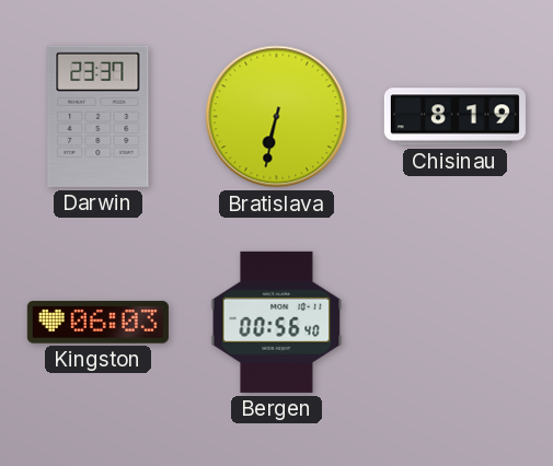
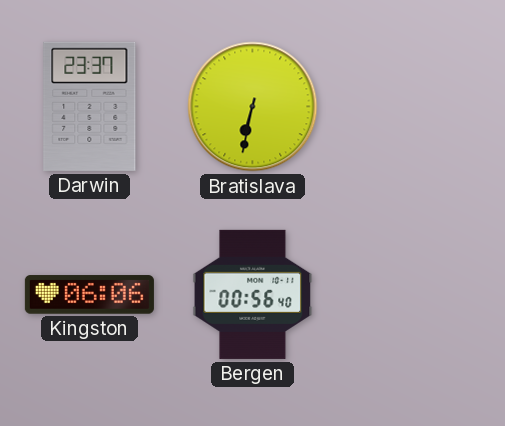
Chisinau: 8:19 -> none
Kingston: 06:03 -> 06:06
